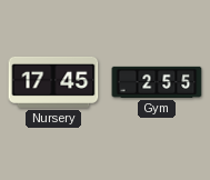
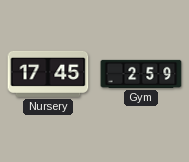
Gym: 2:55 -> 2:59
